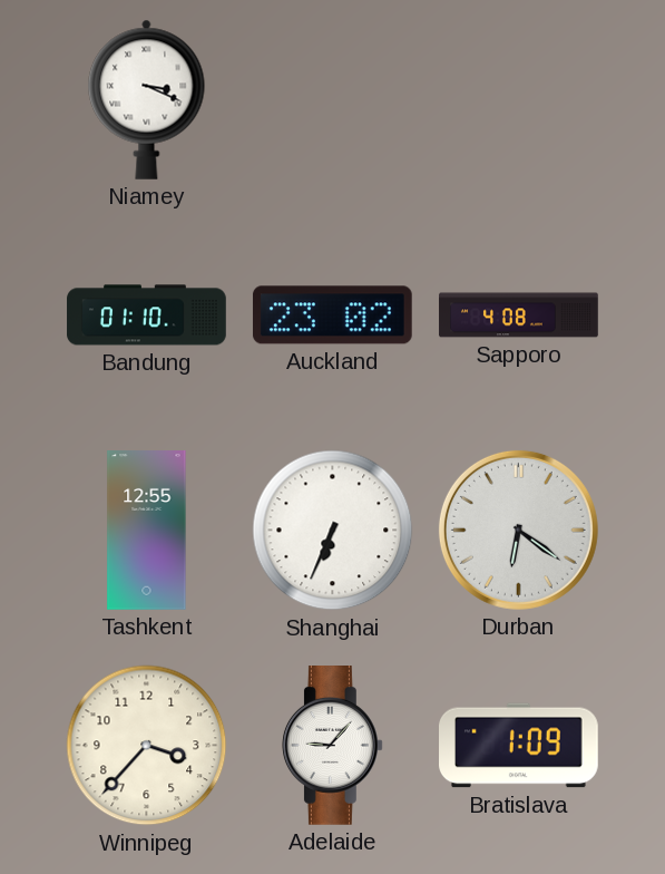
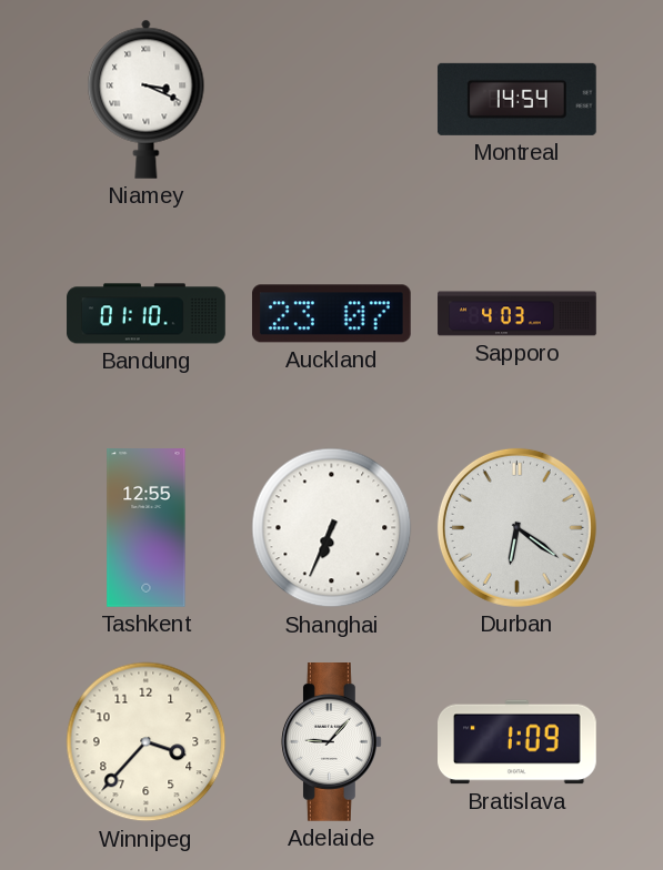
Montreal: none -> 14:54
Auckland: 23:02 -> 23:07
Sapporo: 4:08 -> 4:03
